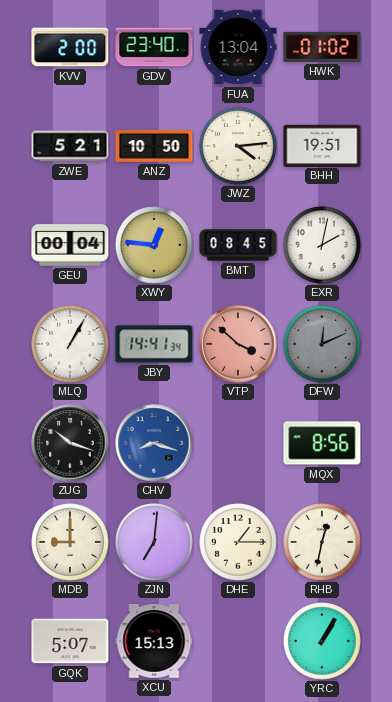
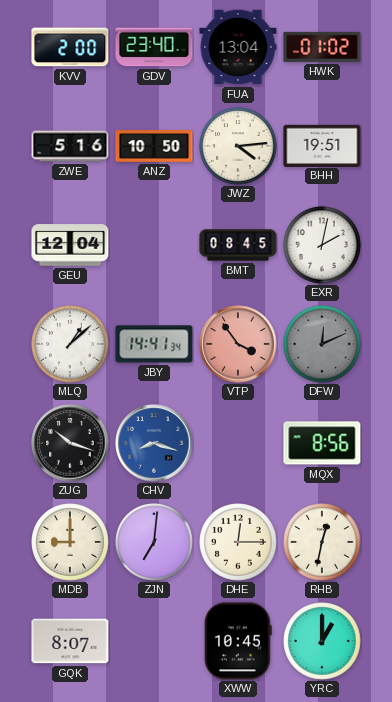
ZWE: 5:21 -> 5:16
GEU: 00:04 -> 12:04
XWY: 12:46 -> none
MLQ: 1:05 -> 1:08
VTP: 3:52 -> 3:54
DHE: 1:15 -> 12:15
GQK: 5:07 -> 8:07
XCU: 15:13 -> none
XWW: none -> 10:45
YRC: 1:05 -> 1:00
